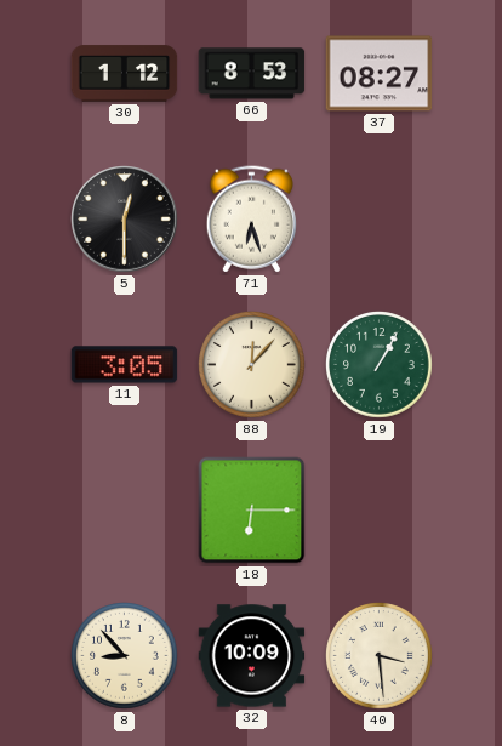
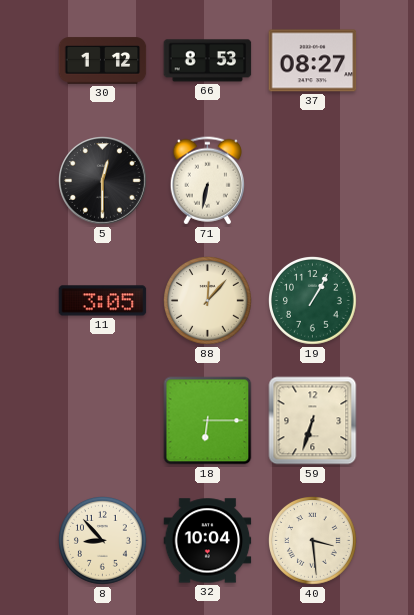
71: 6:27 -> 6:32
59: none -> 6:33
32: 10:09 -> 10:04
